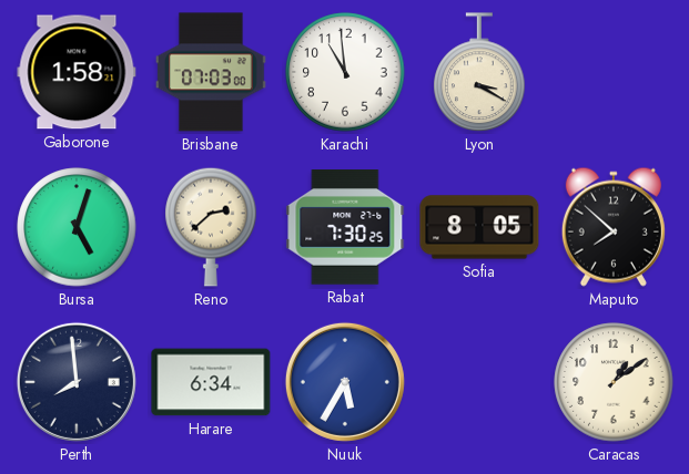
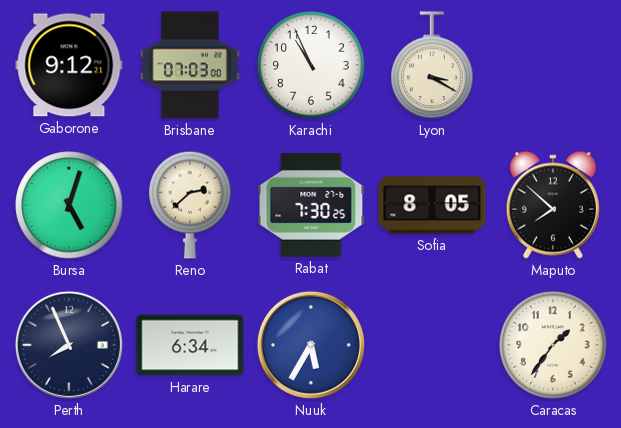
Gaborone: 1:58 -> 9:12
Karachi: 10:59 -> 10:56
Perth: 7:59 -> 7:56
Caracas: 1:09 -> 1:36
